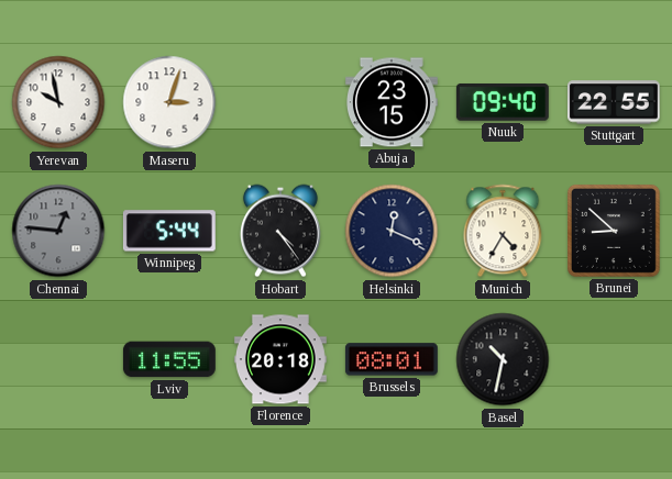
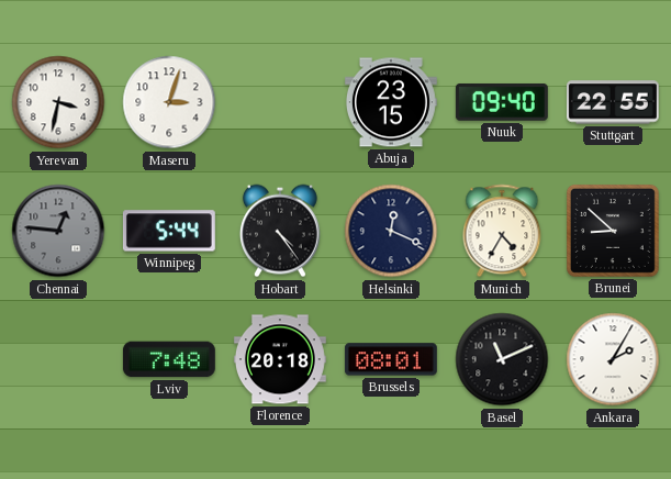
Yerevan: 9:58 -> 3:32
Lviv: 11:55 -> 7:48
Basel: 10:32 -> 11:11
Ankara: none -> 2:05
